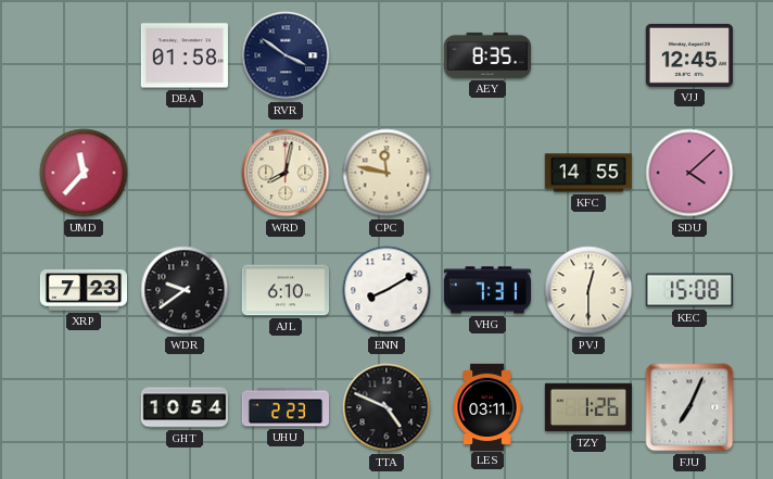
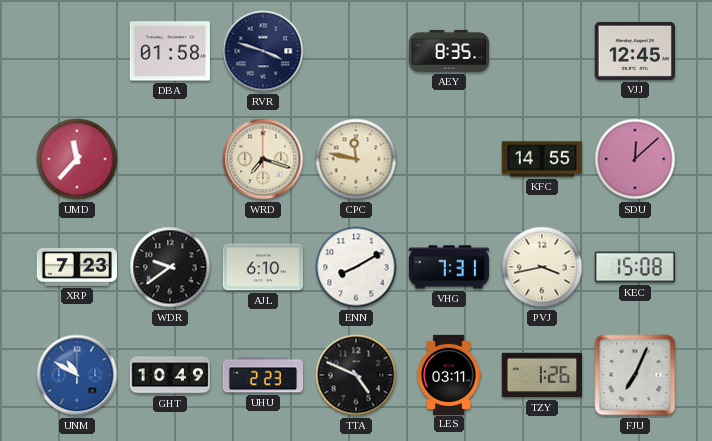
RVR: 3:51 -> 3:48
WRD: 8:02 -> 7:18
SDU: 4:08 -> 12:08
PVJ: 12:30 -> 3:43
UNM: none -> 10:50
GHT: 10:54 -> 10:49
